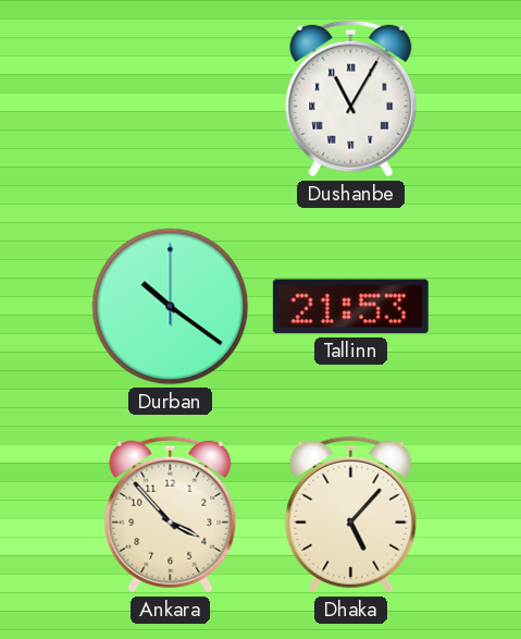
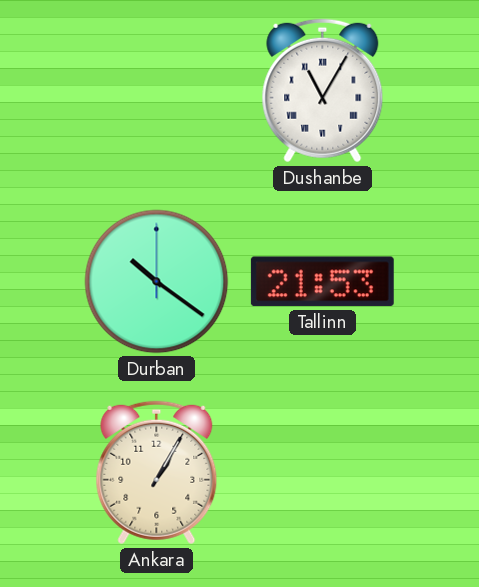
Ankara: 3:53 -> 1:05
Dhaka: 5:07 -> none
